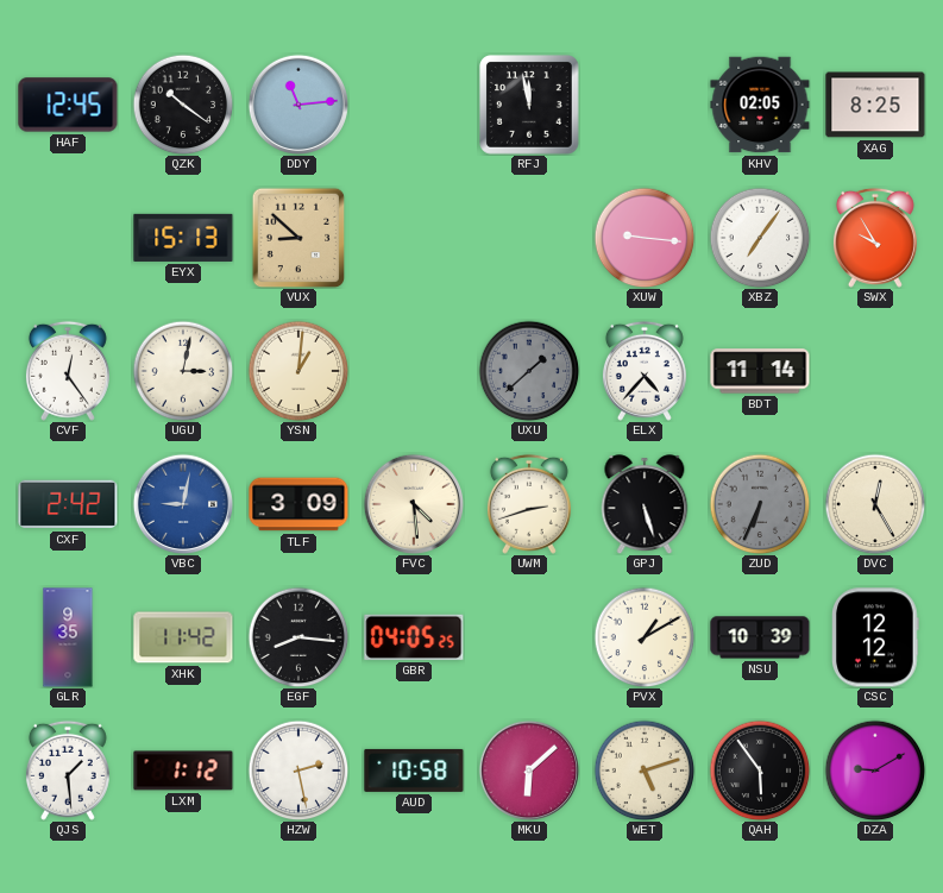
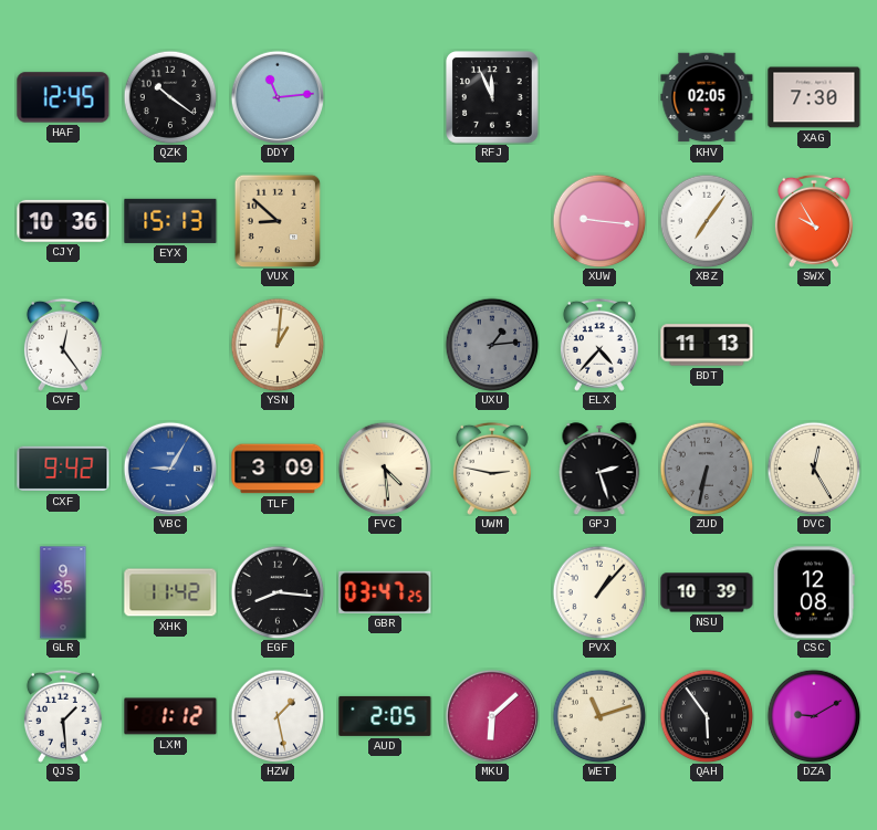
RFJ: 11:58 -> 11:56
XAG: 8:25 -> 7:30
CJY: none -> 10:36
UGU: 3:02 -> none
UXU: 1:38 -> 1:14
BDT: 11:14 -> 11:13
CXF: 2:42 -> 9:42
VBC: 9:02 -> 9:05
UWM: 2:42 -> 2:47
GPJ: 5:27 -> 2:27
ZUD: 6:34 -> 6:32
GBR: 04:05 -> 03:47
PVX: 1:10 -> 1:07
CSC: 12:12 -> 12:08
HZW: 2:28 -> 1:28
AUD: 10:58 -> 2:05
WET: 5:12 -> 11:12
